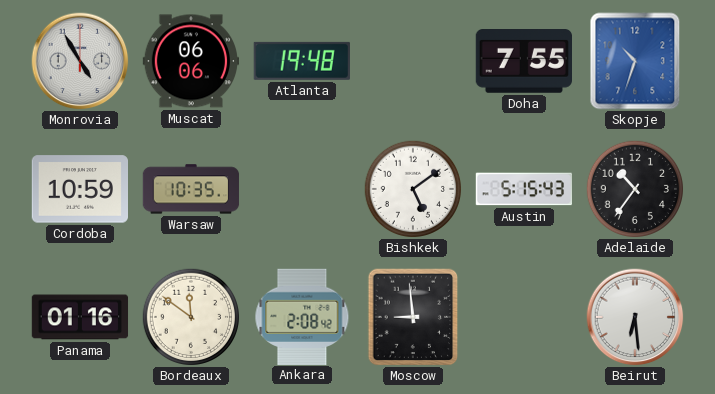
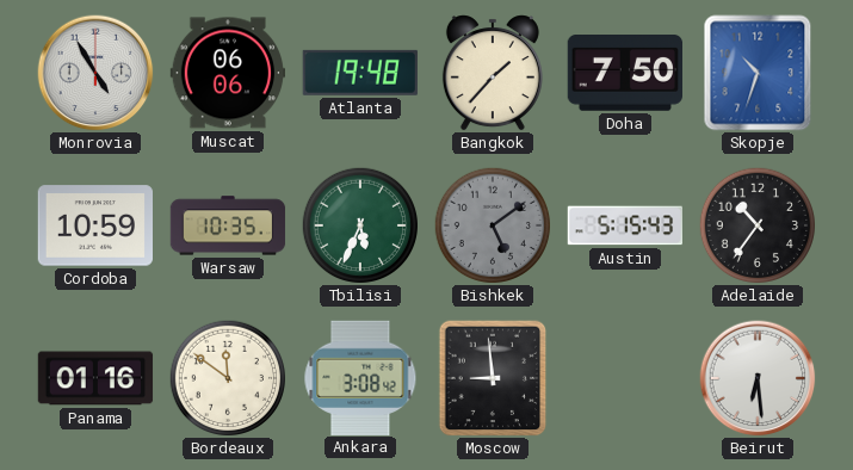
Bangkok: none -> 1:37
Doha: 7:55 -> 7:50
Tbilisi: none -> 5:34
Bishkek dial: white -> grey
Ankara: 2:08 -> 3:08
